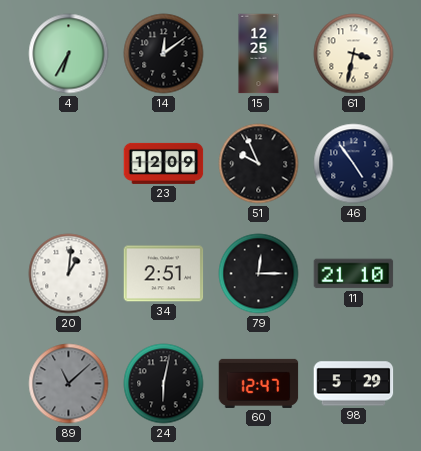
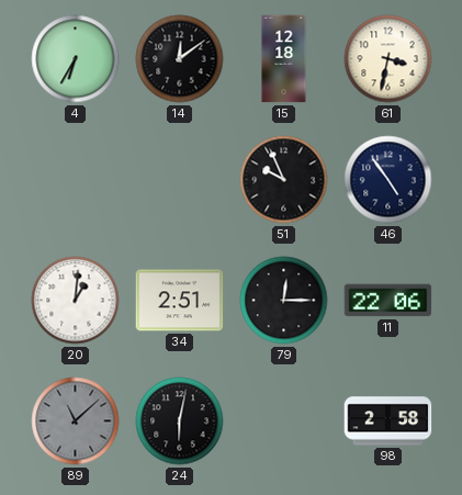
15: 12:25 -> 12:18
23: 12:09 -> none
11: 21:10 -> 22:06
60: 12:47 -> none
98: 5:29 -> 2:58
